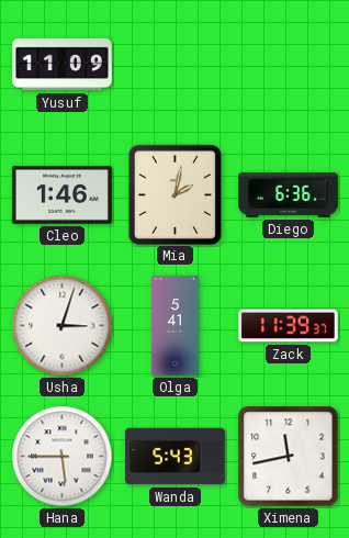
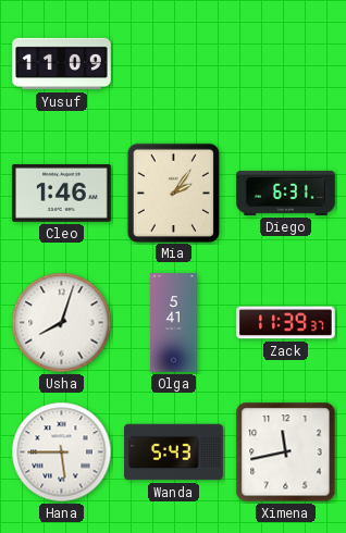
Mia: 2:02 -> 2:06
Diego: 6:36 -> 6:31
Usha: 3:03 -> 8:03
